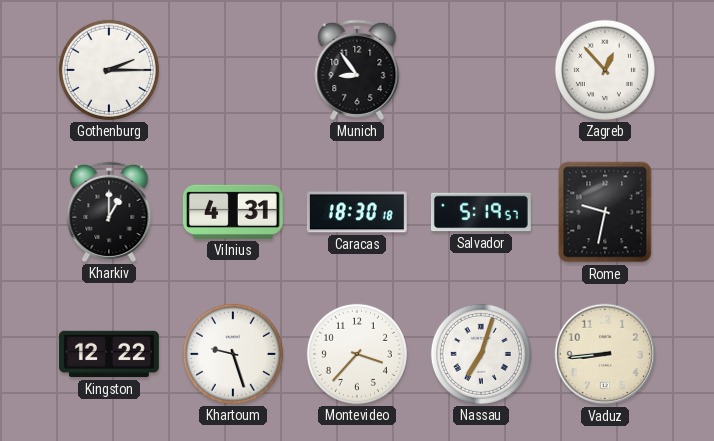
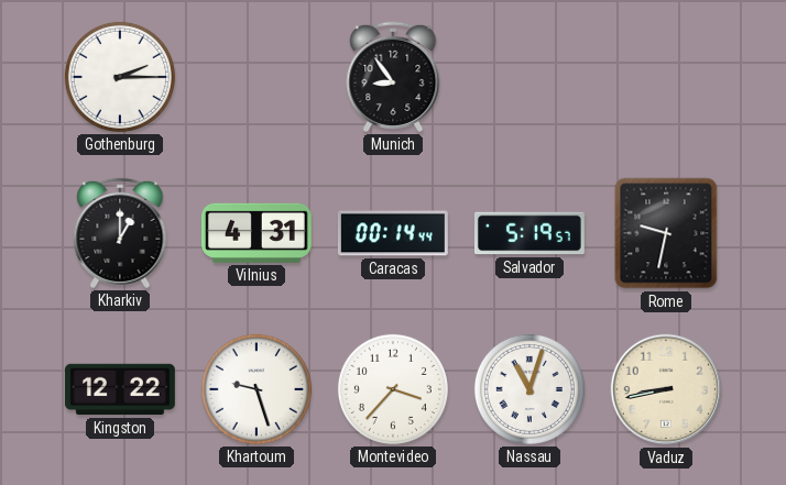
Zagreb: 12:53 -> none
Caracas: 18:30 -> 00:14
Nassau: 7:03 -> 11:03
Vaduz: 8:44 -> 8:43
